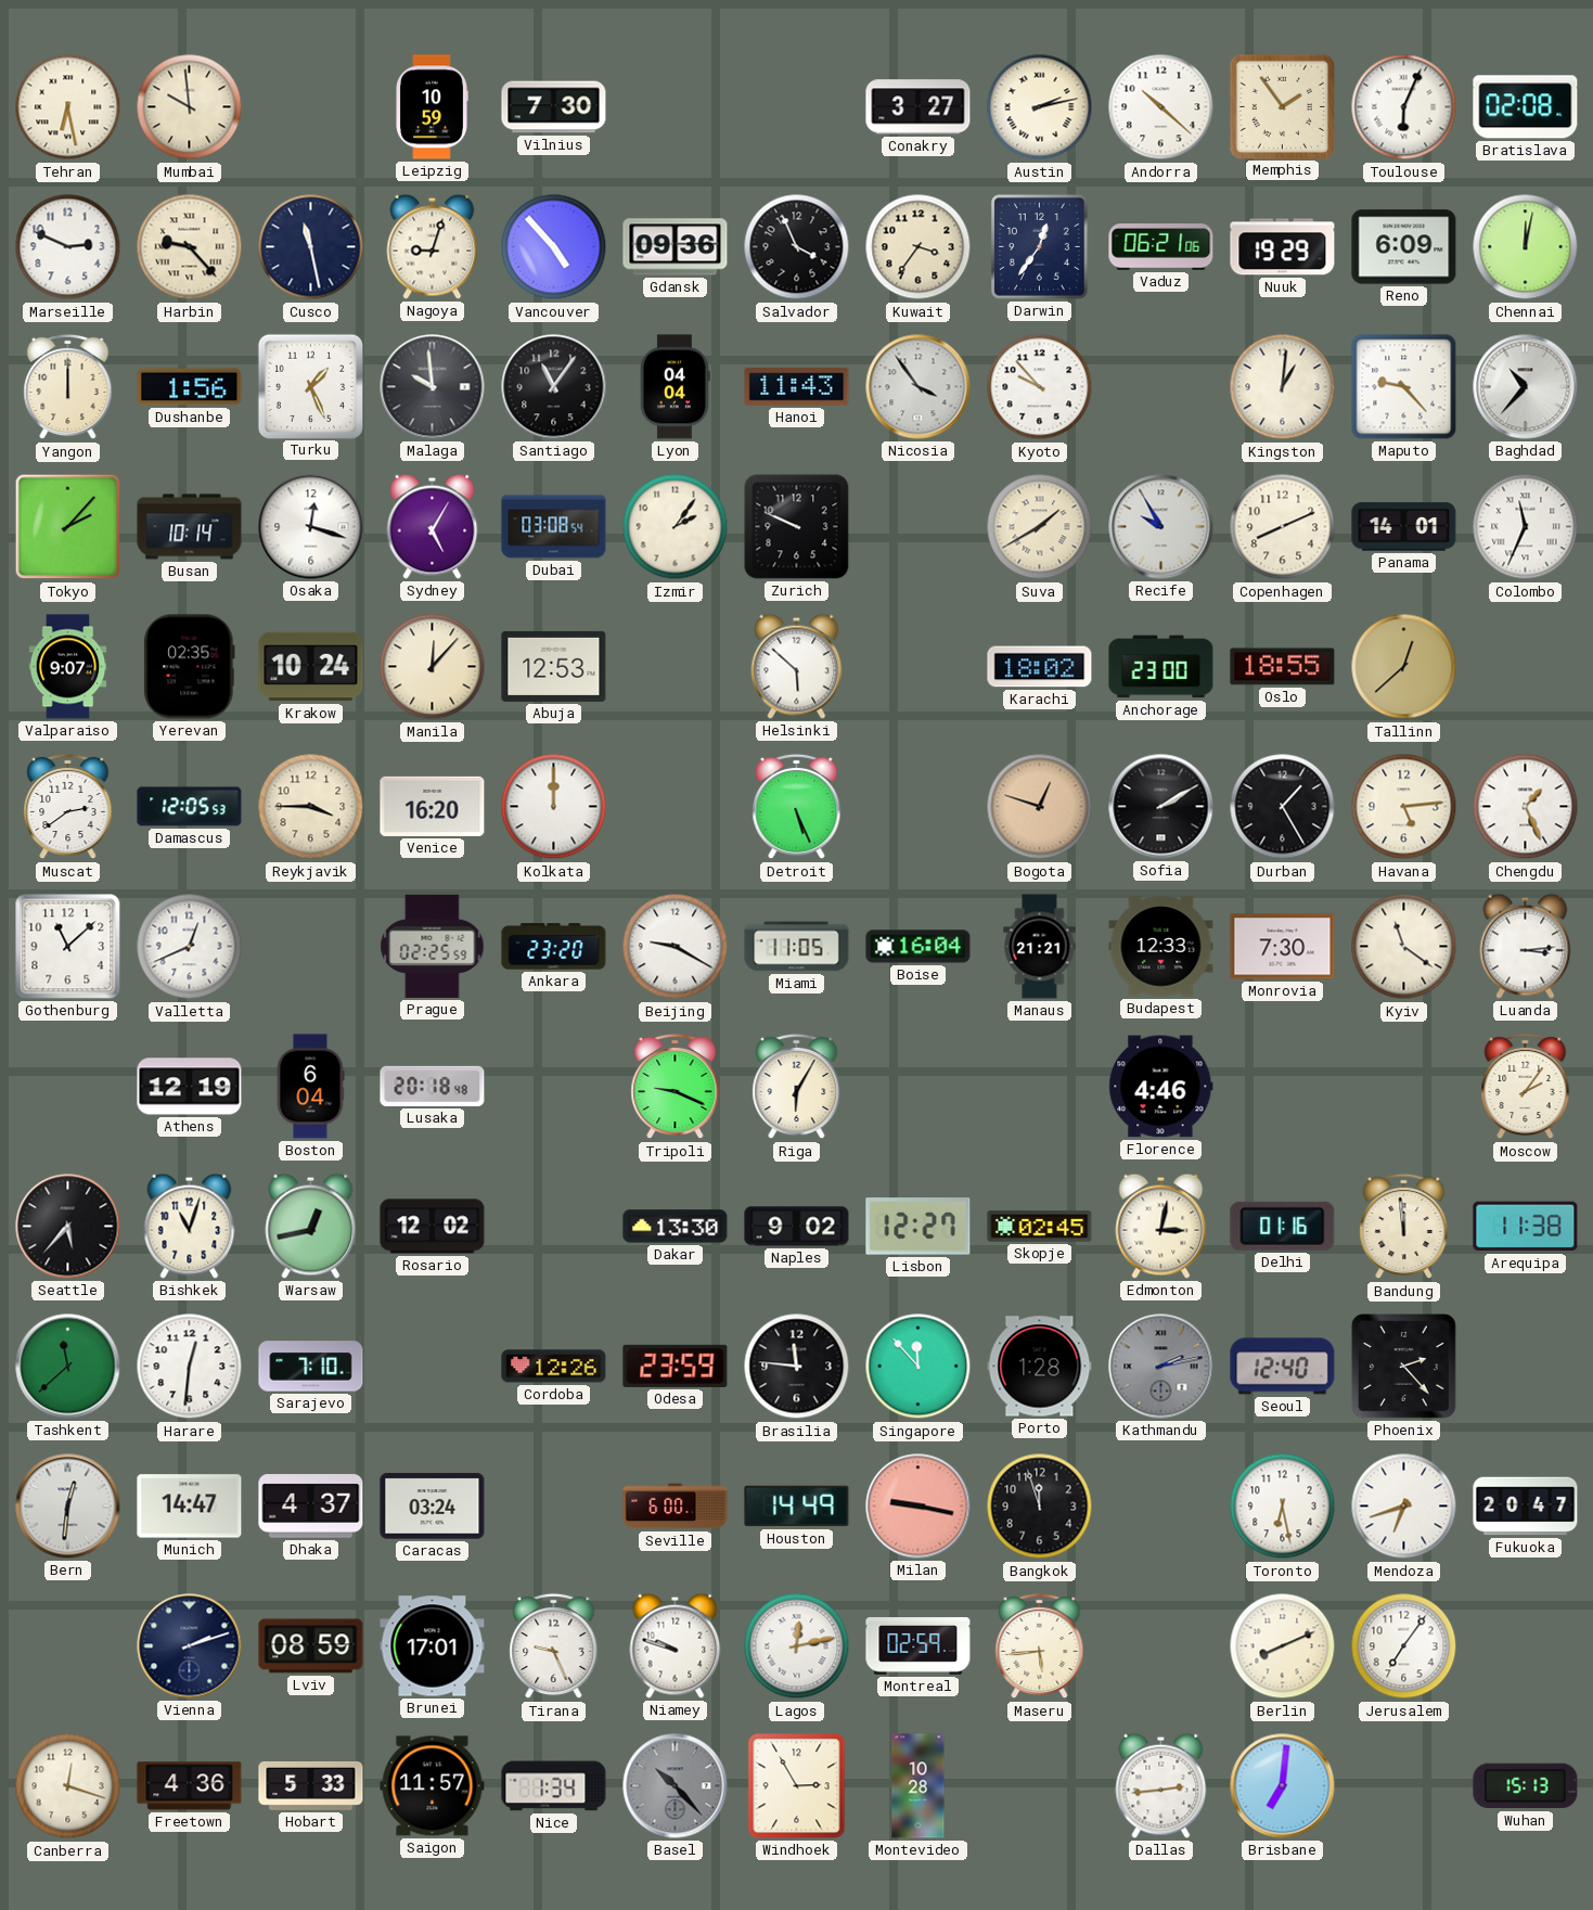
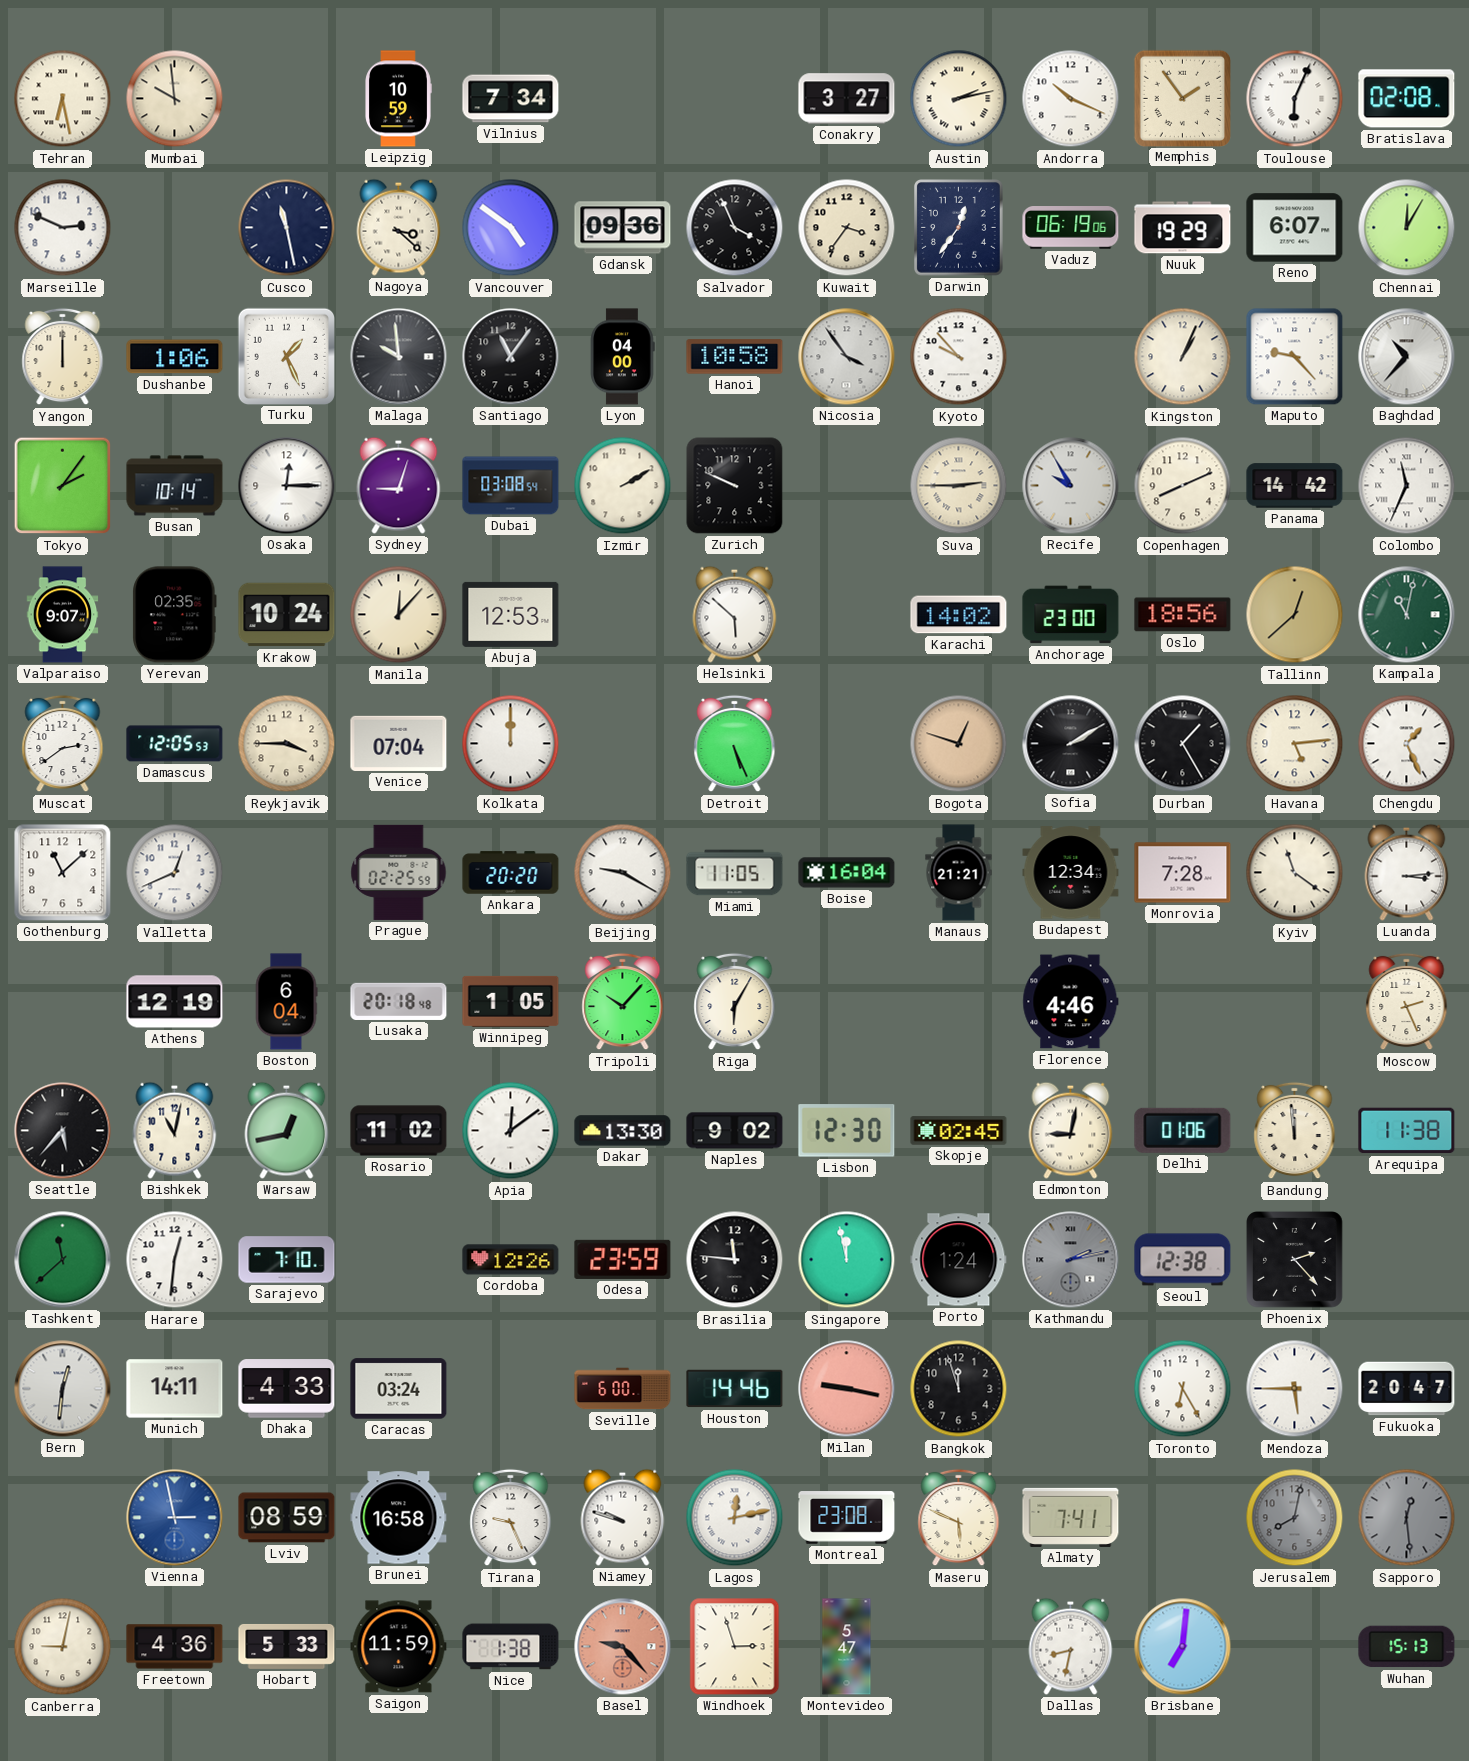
Vilnius: 7:30 -> 7:34
Andorra: 10:22 -> 10:19
Harbin: 9:23 -> none
Nagoya: 9:03 -> 3:22
Vancouver: 4:53 -> 4:51
Vaduz: 06:21 -> 06:19
Reno: 6:09 -> 6:07
Chennai: 12:02 -> 12:05
Dushanbe: 1:56 -> 1:06
Lyon: 04:04 -> 04:00
Hanoi: 11:43 -> 10:58
Kingston: 1:01 -> 1:04
Tokyo: 2:07 -> 2:06
Osaka: 12:18 -> 12:15
Sydney: 5:05 -> 9:03
Izmir: 2:06 -> 2:10
Suva: 1:40 -> 2:45
Panama: 14:01 -> 14:42
Karachi: 18:02 -> 14:02
Oslo: 18:55 -> 18:56
Kampala: none -> 11:02
Venice: 16:20 -> 07:04
Ankara: 23:20 -> 20:20
Budapest: 12:33 -> 12:34
Monrovia: 7:30 -> 7:28
Winnipeg: none -> 1:05
Tripoli: 9:19 -> 10:07
Moscow: 2:06 -> 2:26
Bishkek: 11:03 -> 11:02
Rosario: 12:02 -> 11:02
Apia: none -> 12:09
Lisbon: 12:27 -> 12:30
Edmonton: 3:02 -> 9:02
Delhi: 01:16 -> 01:06
Singapore: 11:53 -> 11:58
Porto: 1:28 -> 1:24
Seoul: 12:40 -> 12:38
Munich: 14:47 -> 14:11
Dhaka: 4:37 -> 4:33
Houston: 14:49 -> 14:46
Toronto: 6:28 -> 6:25
Mendoza: 6:42 -> 5:45
Vienna: 2:12 -> 2:58
Vienna dial: navy -> blue
Brunei: 17:01 -> 16:58
Montreal: 02:59 -> 23:08
Maseru: 5:44 -> 5:49
Almaty: none -> 7:41
Berlin: 8:11 -> none
Jerusalem: 7:06 -> 8:02
Jerusalem dial: white -> grey
Sapporo: none -> 12:29
Canberra: 12:18 -> 9:02
Saigon: 11:57 -> 11:59
Nice: 1:34 -> 1:38
Basel: 10:23 -> 9:23
Basel dial: grey -> salmon
Windhoek: 2:55 -> 2:57
Montevideo: 10:28 -> 5:47
Dallas: 2:44 -> 8:32
